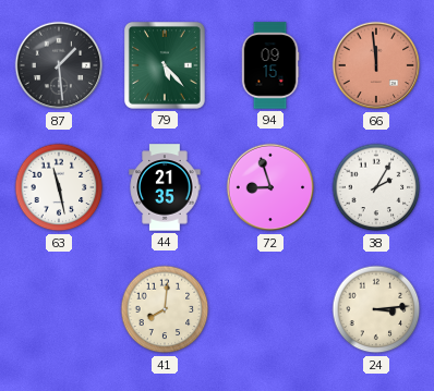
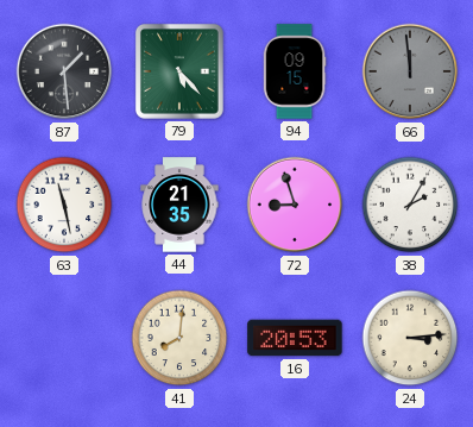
66 dial: salmon -> grey
16: none -> 20:53
